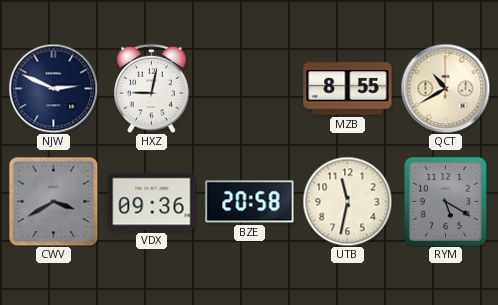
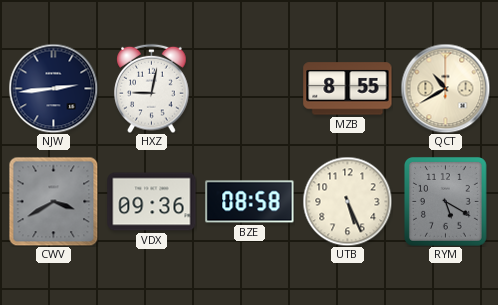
NJW: 2:49 -> 2:44
BZE: 20:58 -> 08:58
UTB: 11:32 -> 5:26
